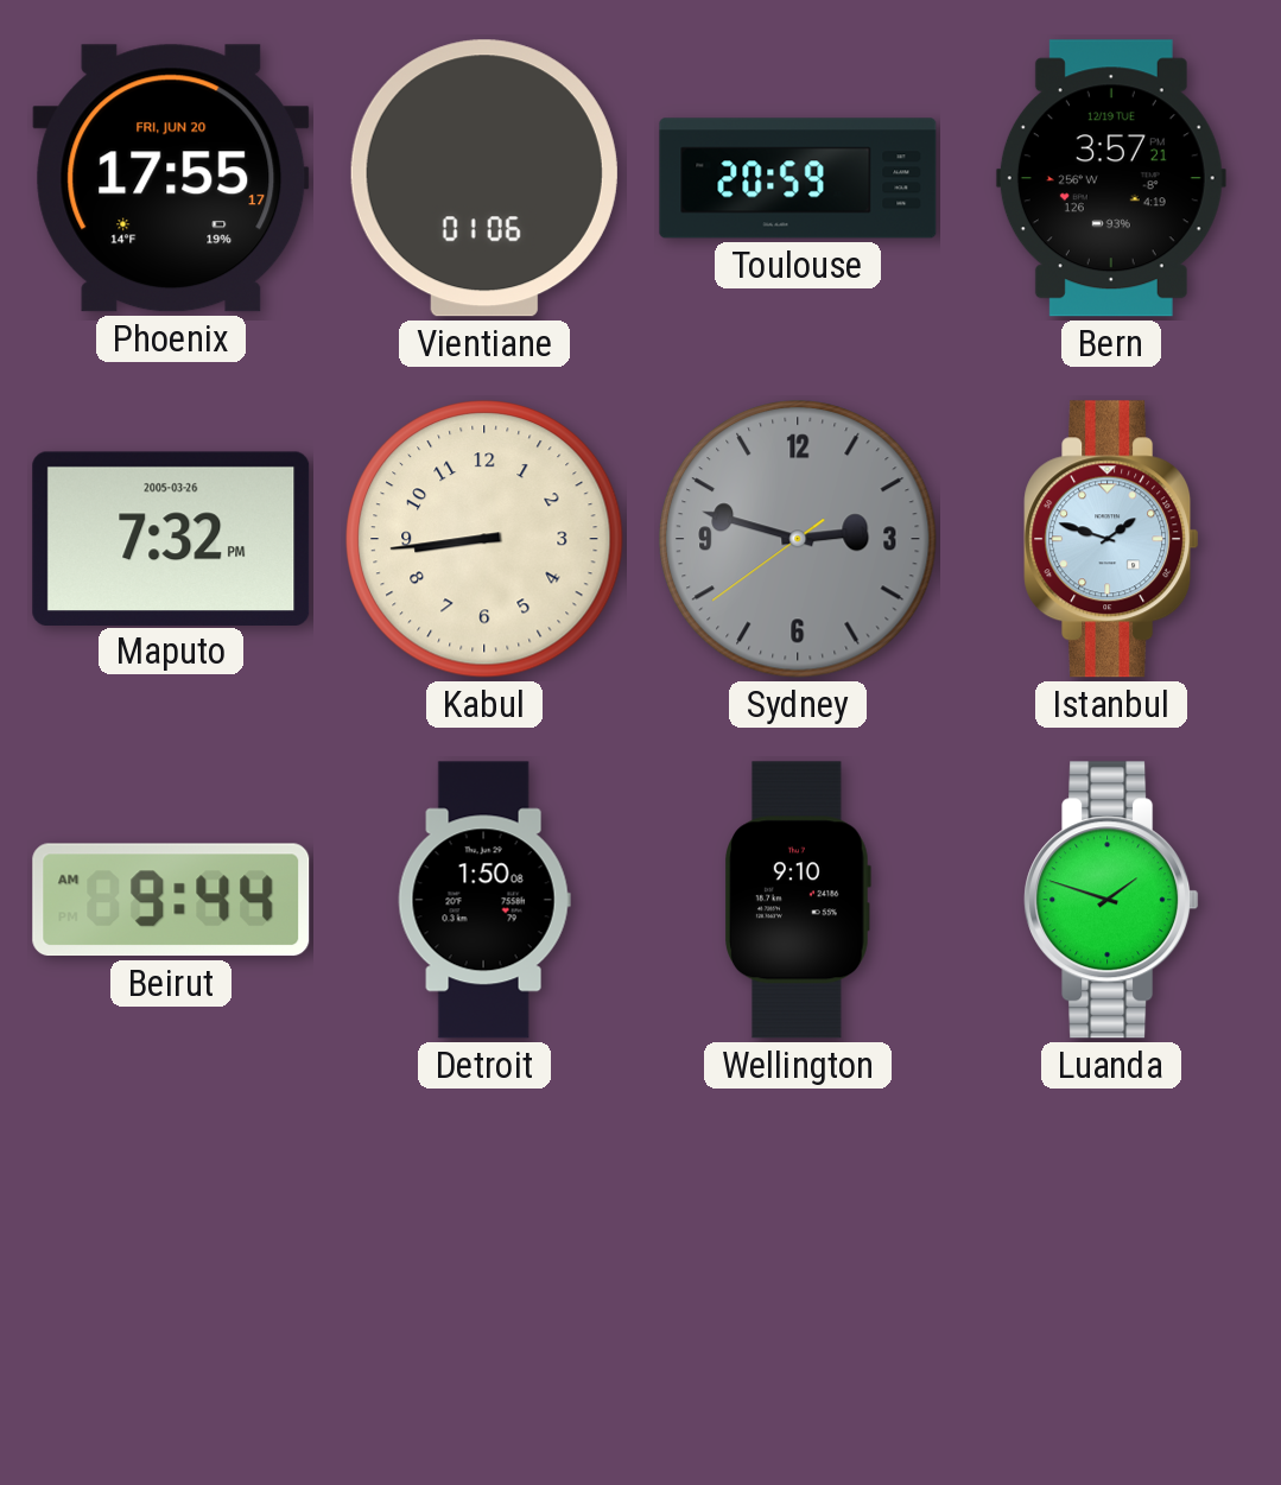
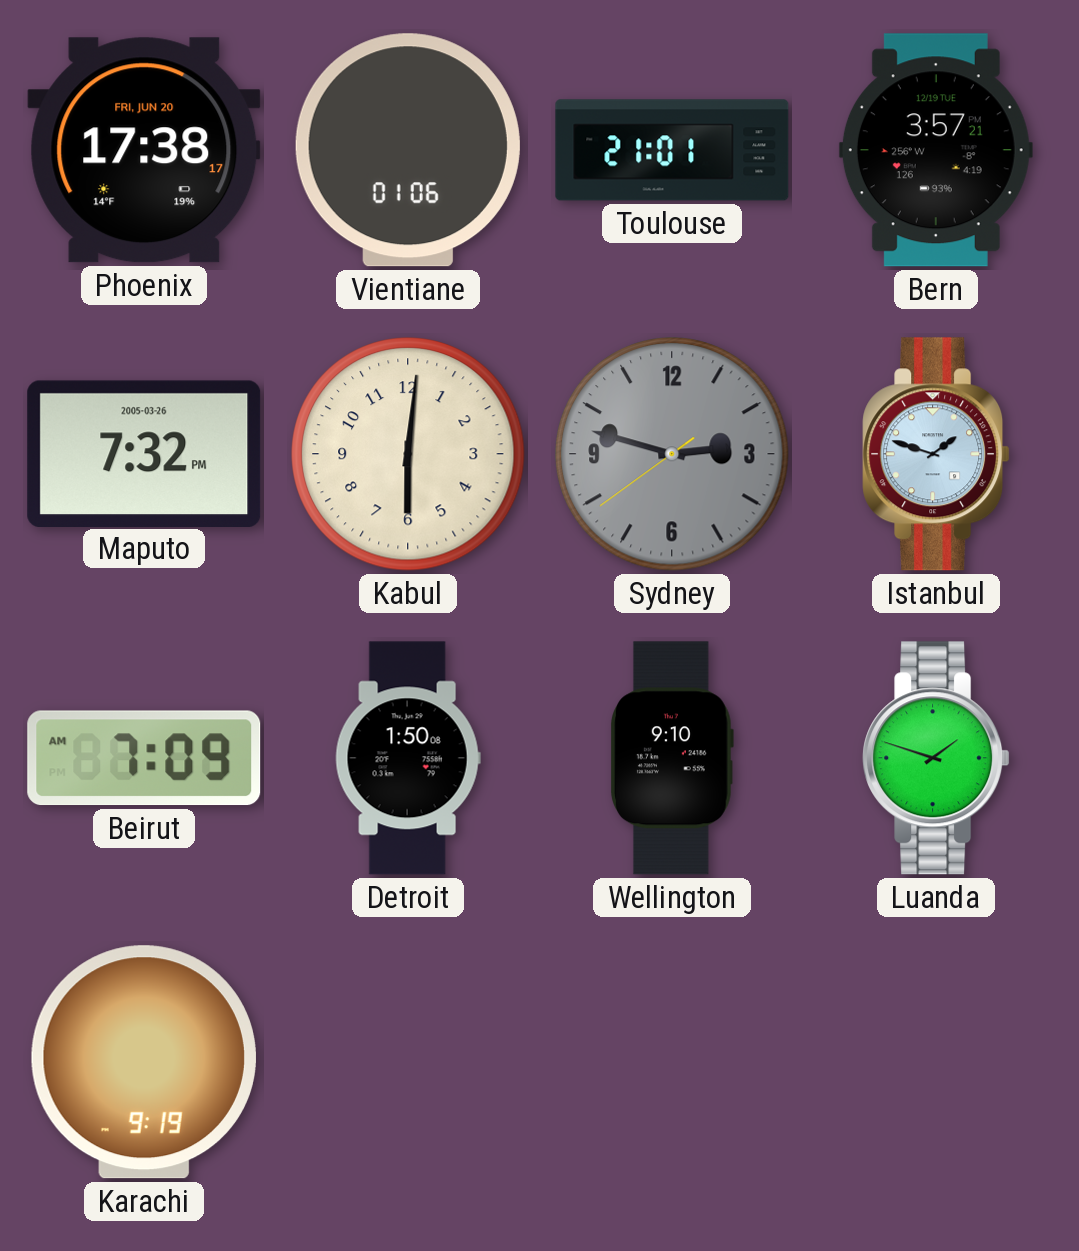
Phoenix: 17:55 -> 17:38
Toulouse: 20:59 -> 21:01
Kabul: 8:44 -> 6:01
Beirut: 9:44 -> 7:09
Karachi: none -> 9:19
